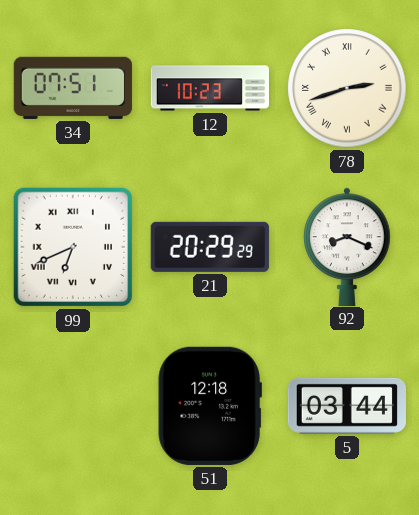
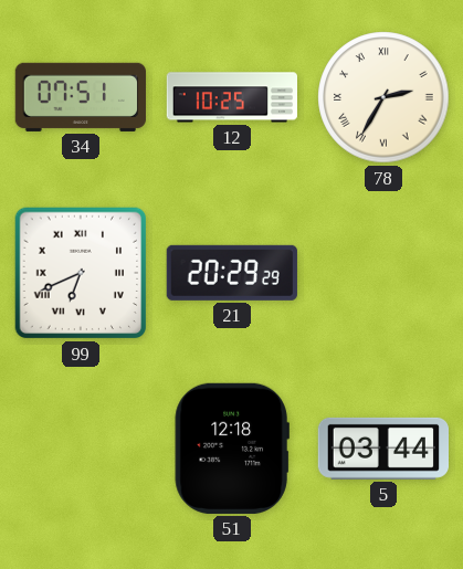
12: 10:23 -> 10:25
78: 2:42 -> 2:35
92: 8:19 -> none
